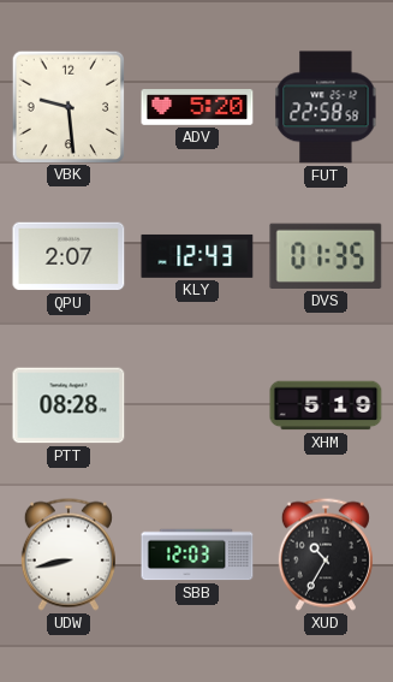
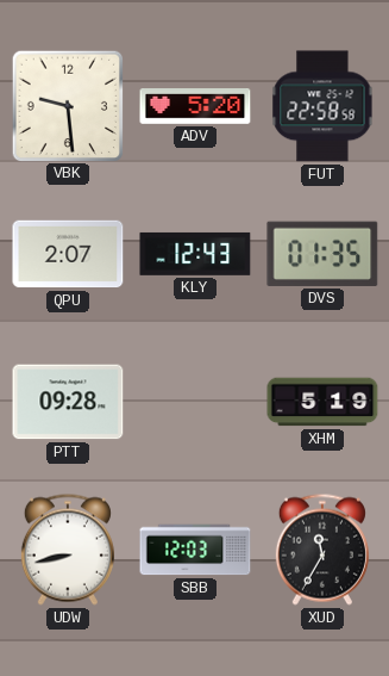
PTT: 08:28 -> 09:28
XUD: 10:35 -> 11:35
